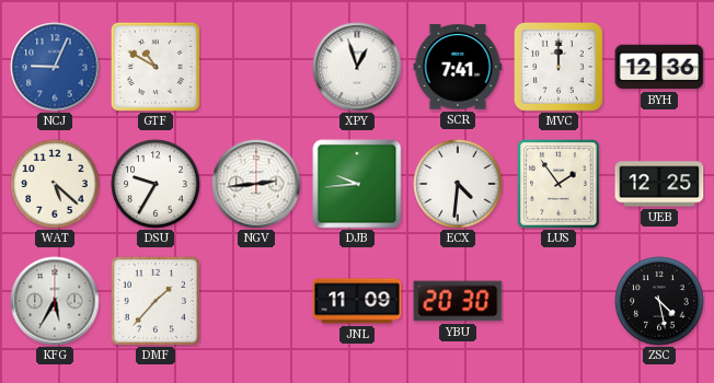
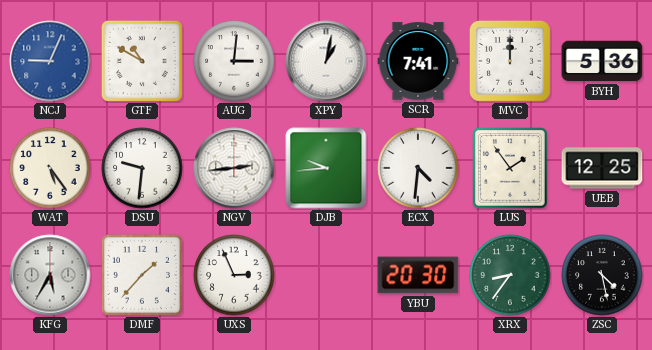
AUG: none -> 3:01
XPY: 12:57 -> 1:02
BYH: 12:36 -> 5:36
WAT: 5:22 -> 5:24
DSU: 9:35 -> 9:31
UXS: none -> 2:56
JNL: 11:09 -> none
XRX: none -> 8:36
